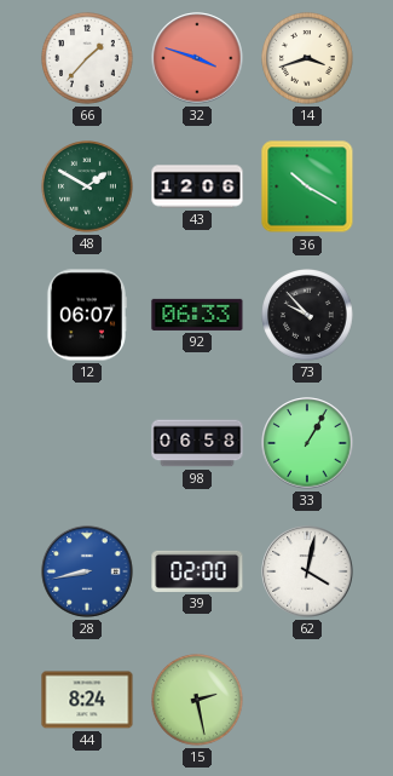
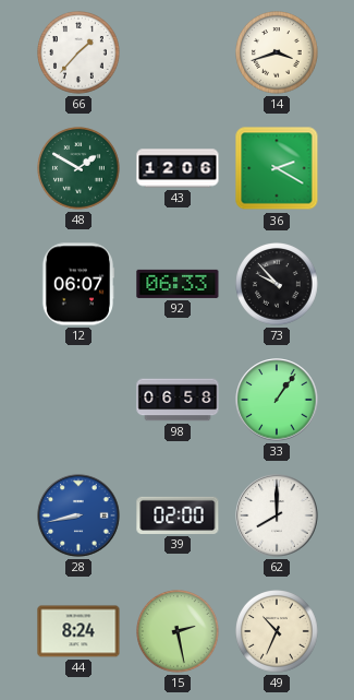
32: 3:48 -> none
36: 10:20 -> 2:20
33: 1:05 -> 1:06
62: 4:02 -> 8:00
49: none -> 10:34
